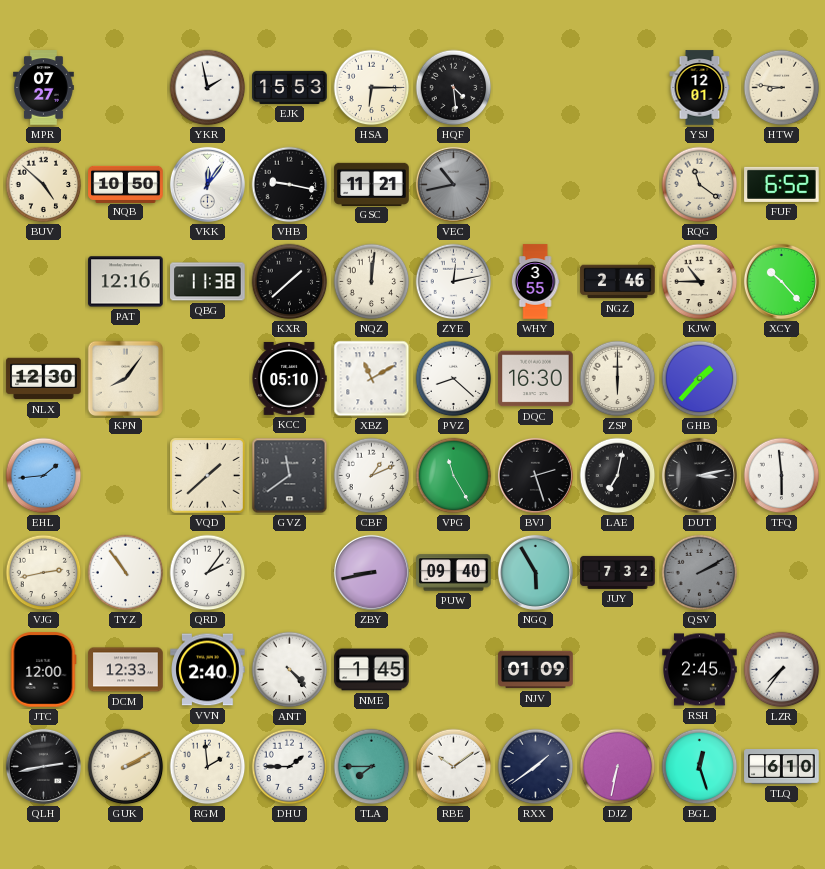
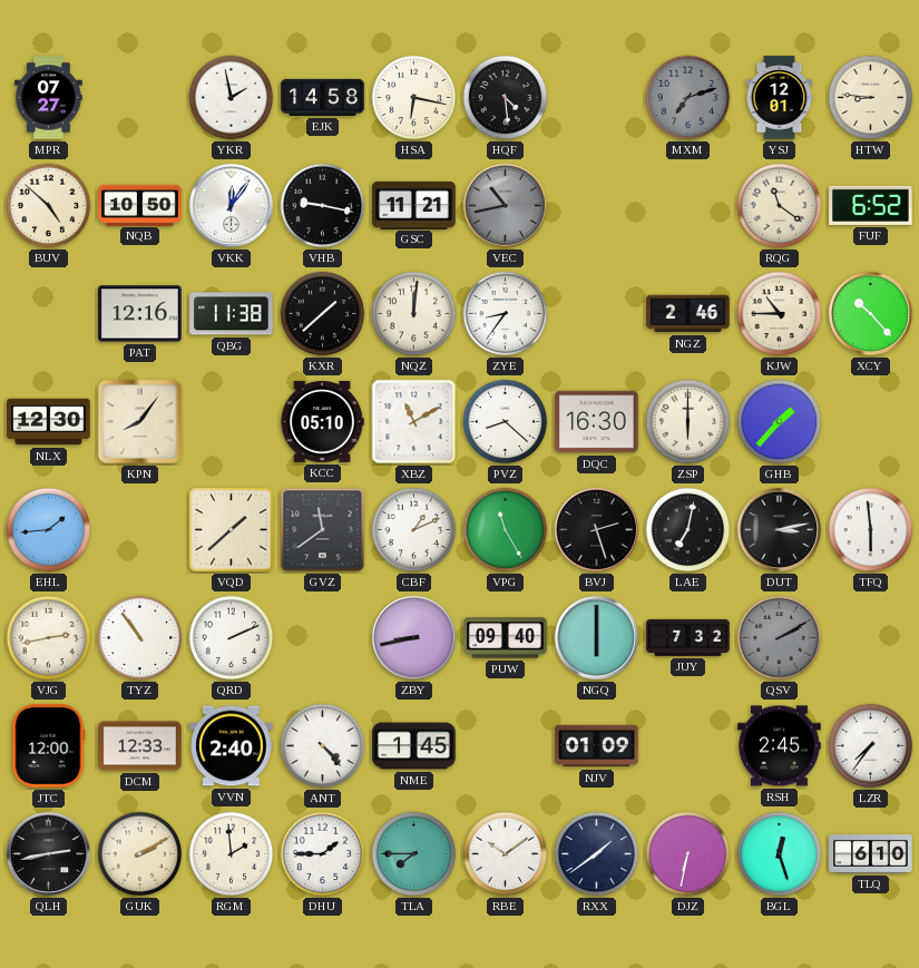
EJK: 15:53 -> 14:58
HSA: 6:15 -> 6:17
MXM: none -> 7:12
ZYE: 12:13 -> 8:36
WHY: 3:55 -> none
QRD: 2:06 -> 2:11
NGQ: 5:55 -> 6:00
